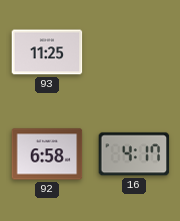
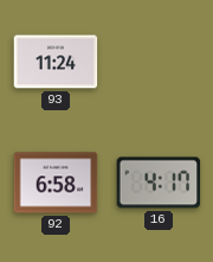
93: 11:25 -> 11:24
